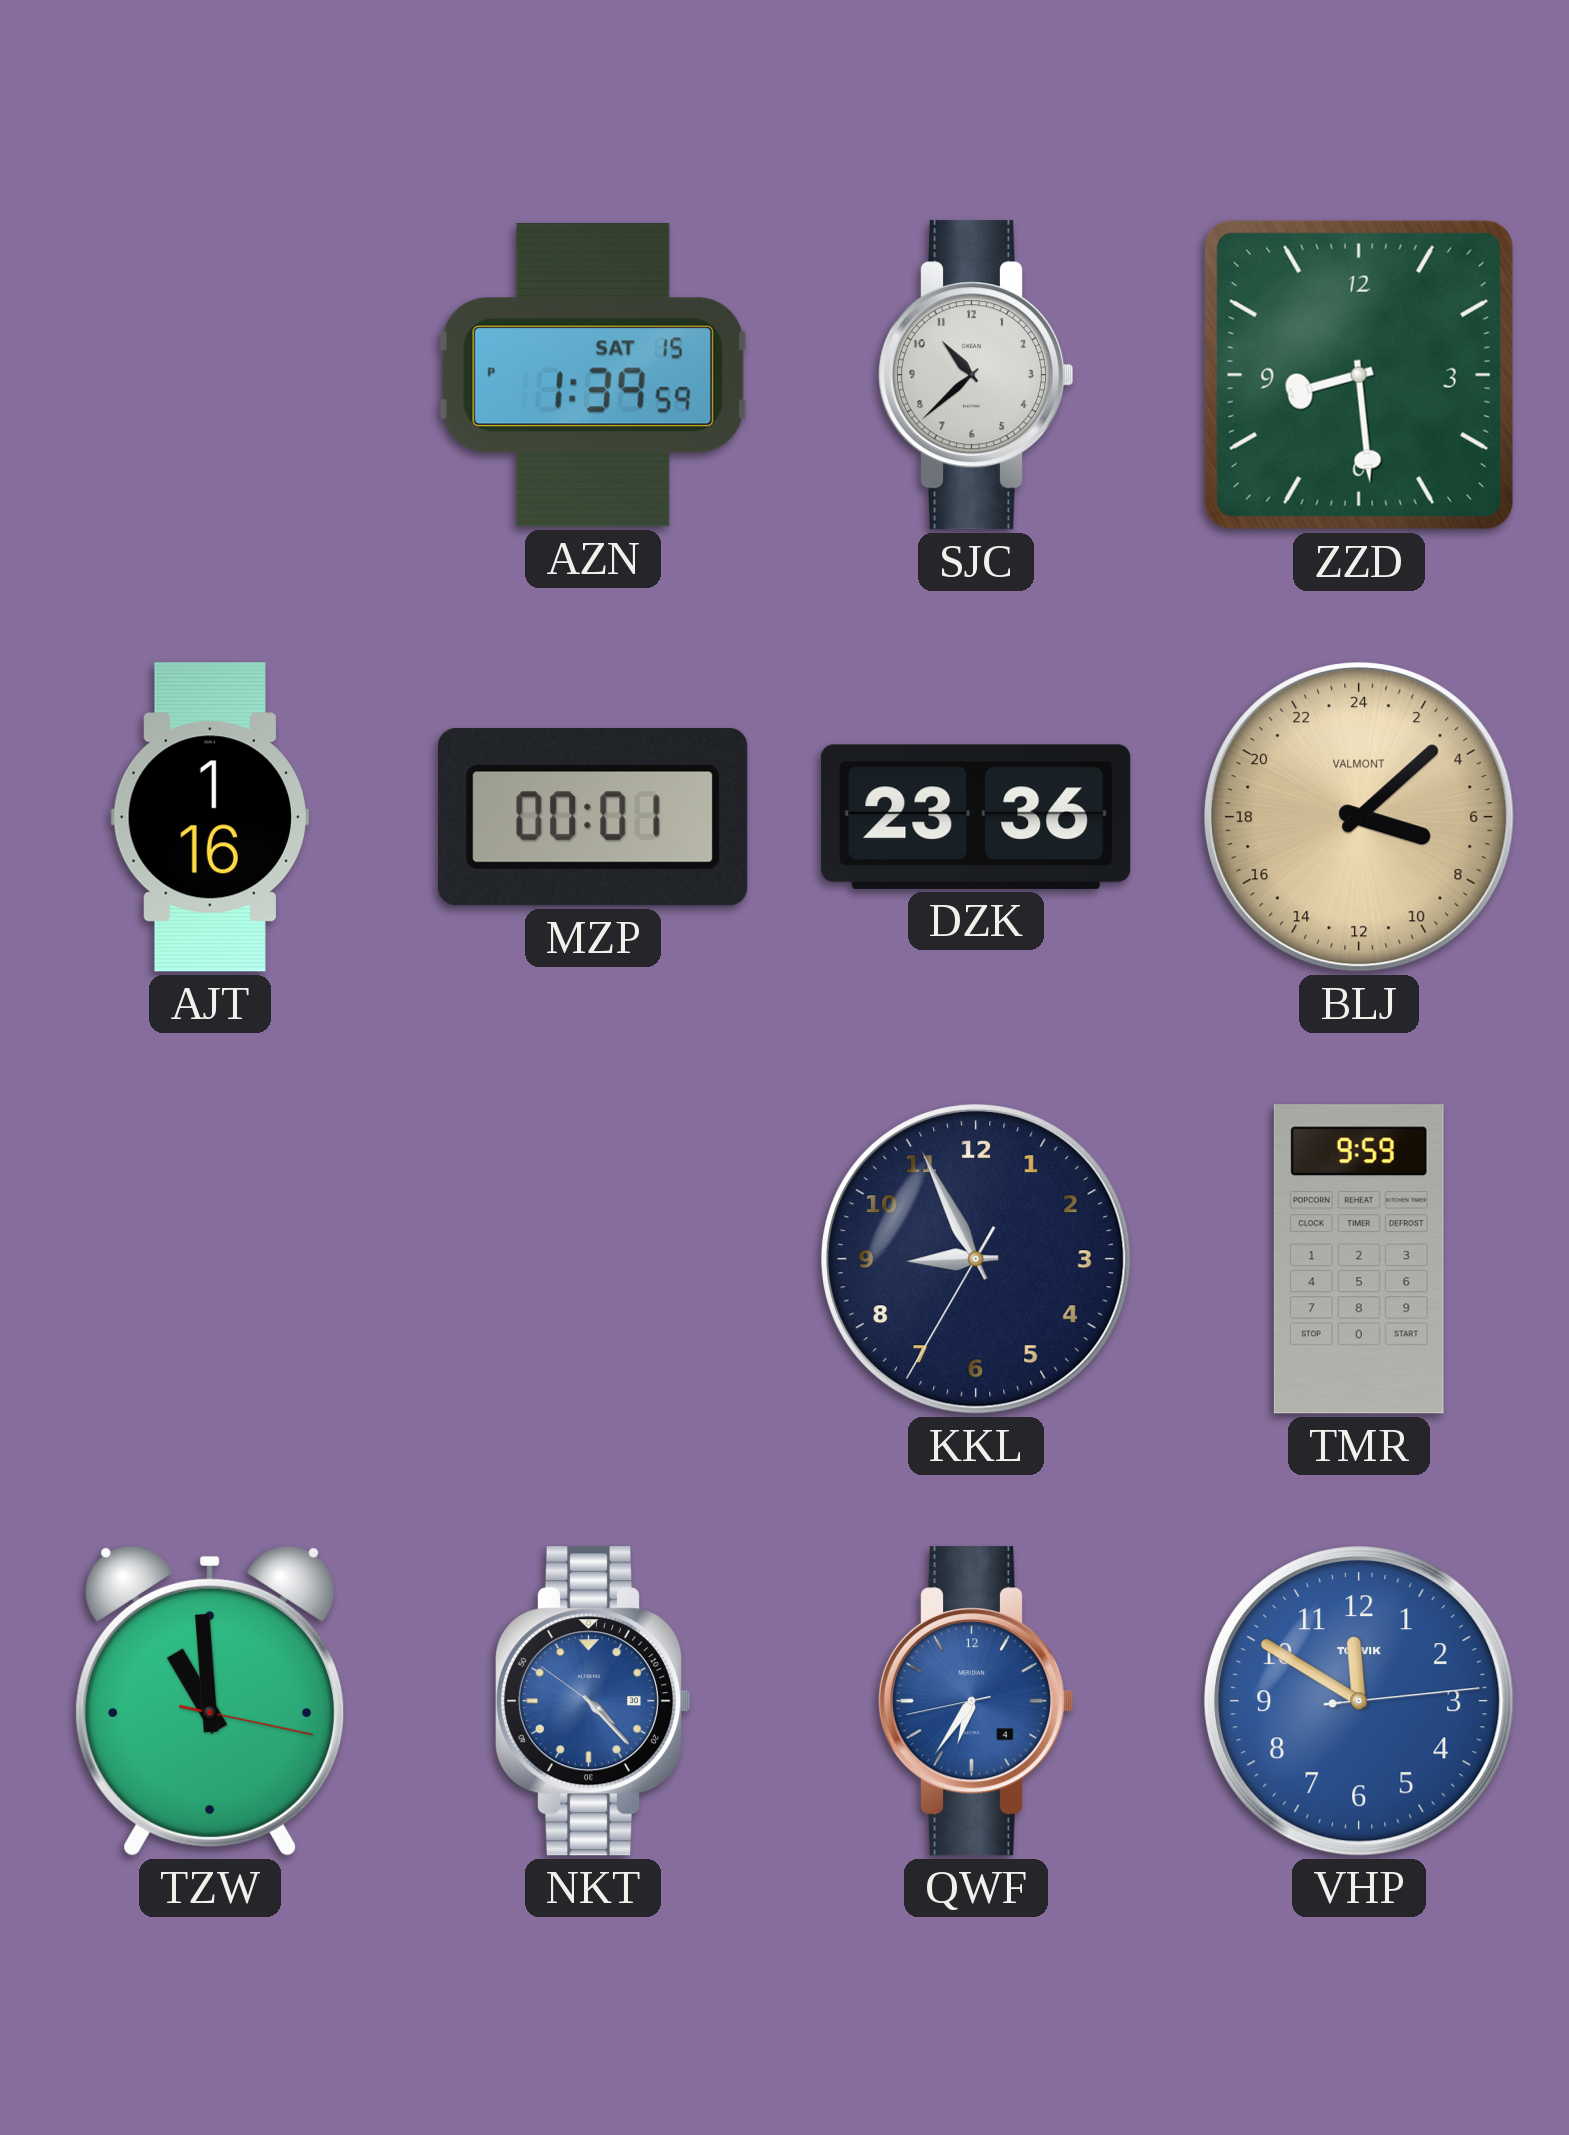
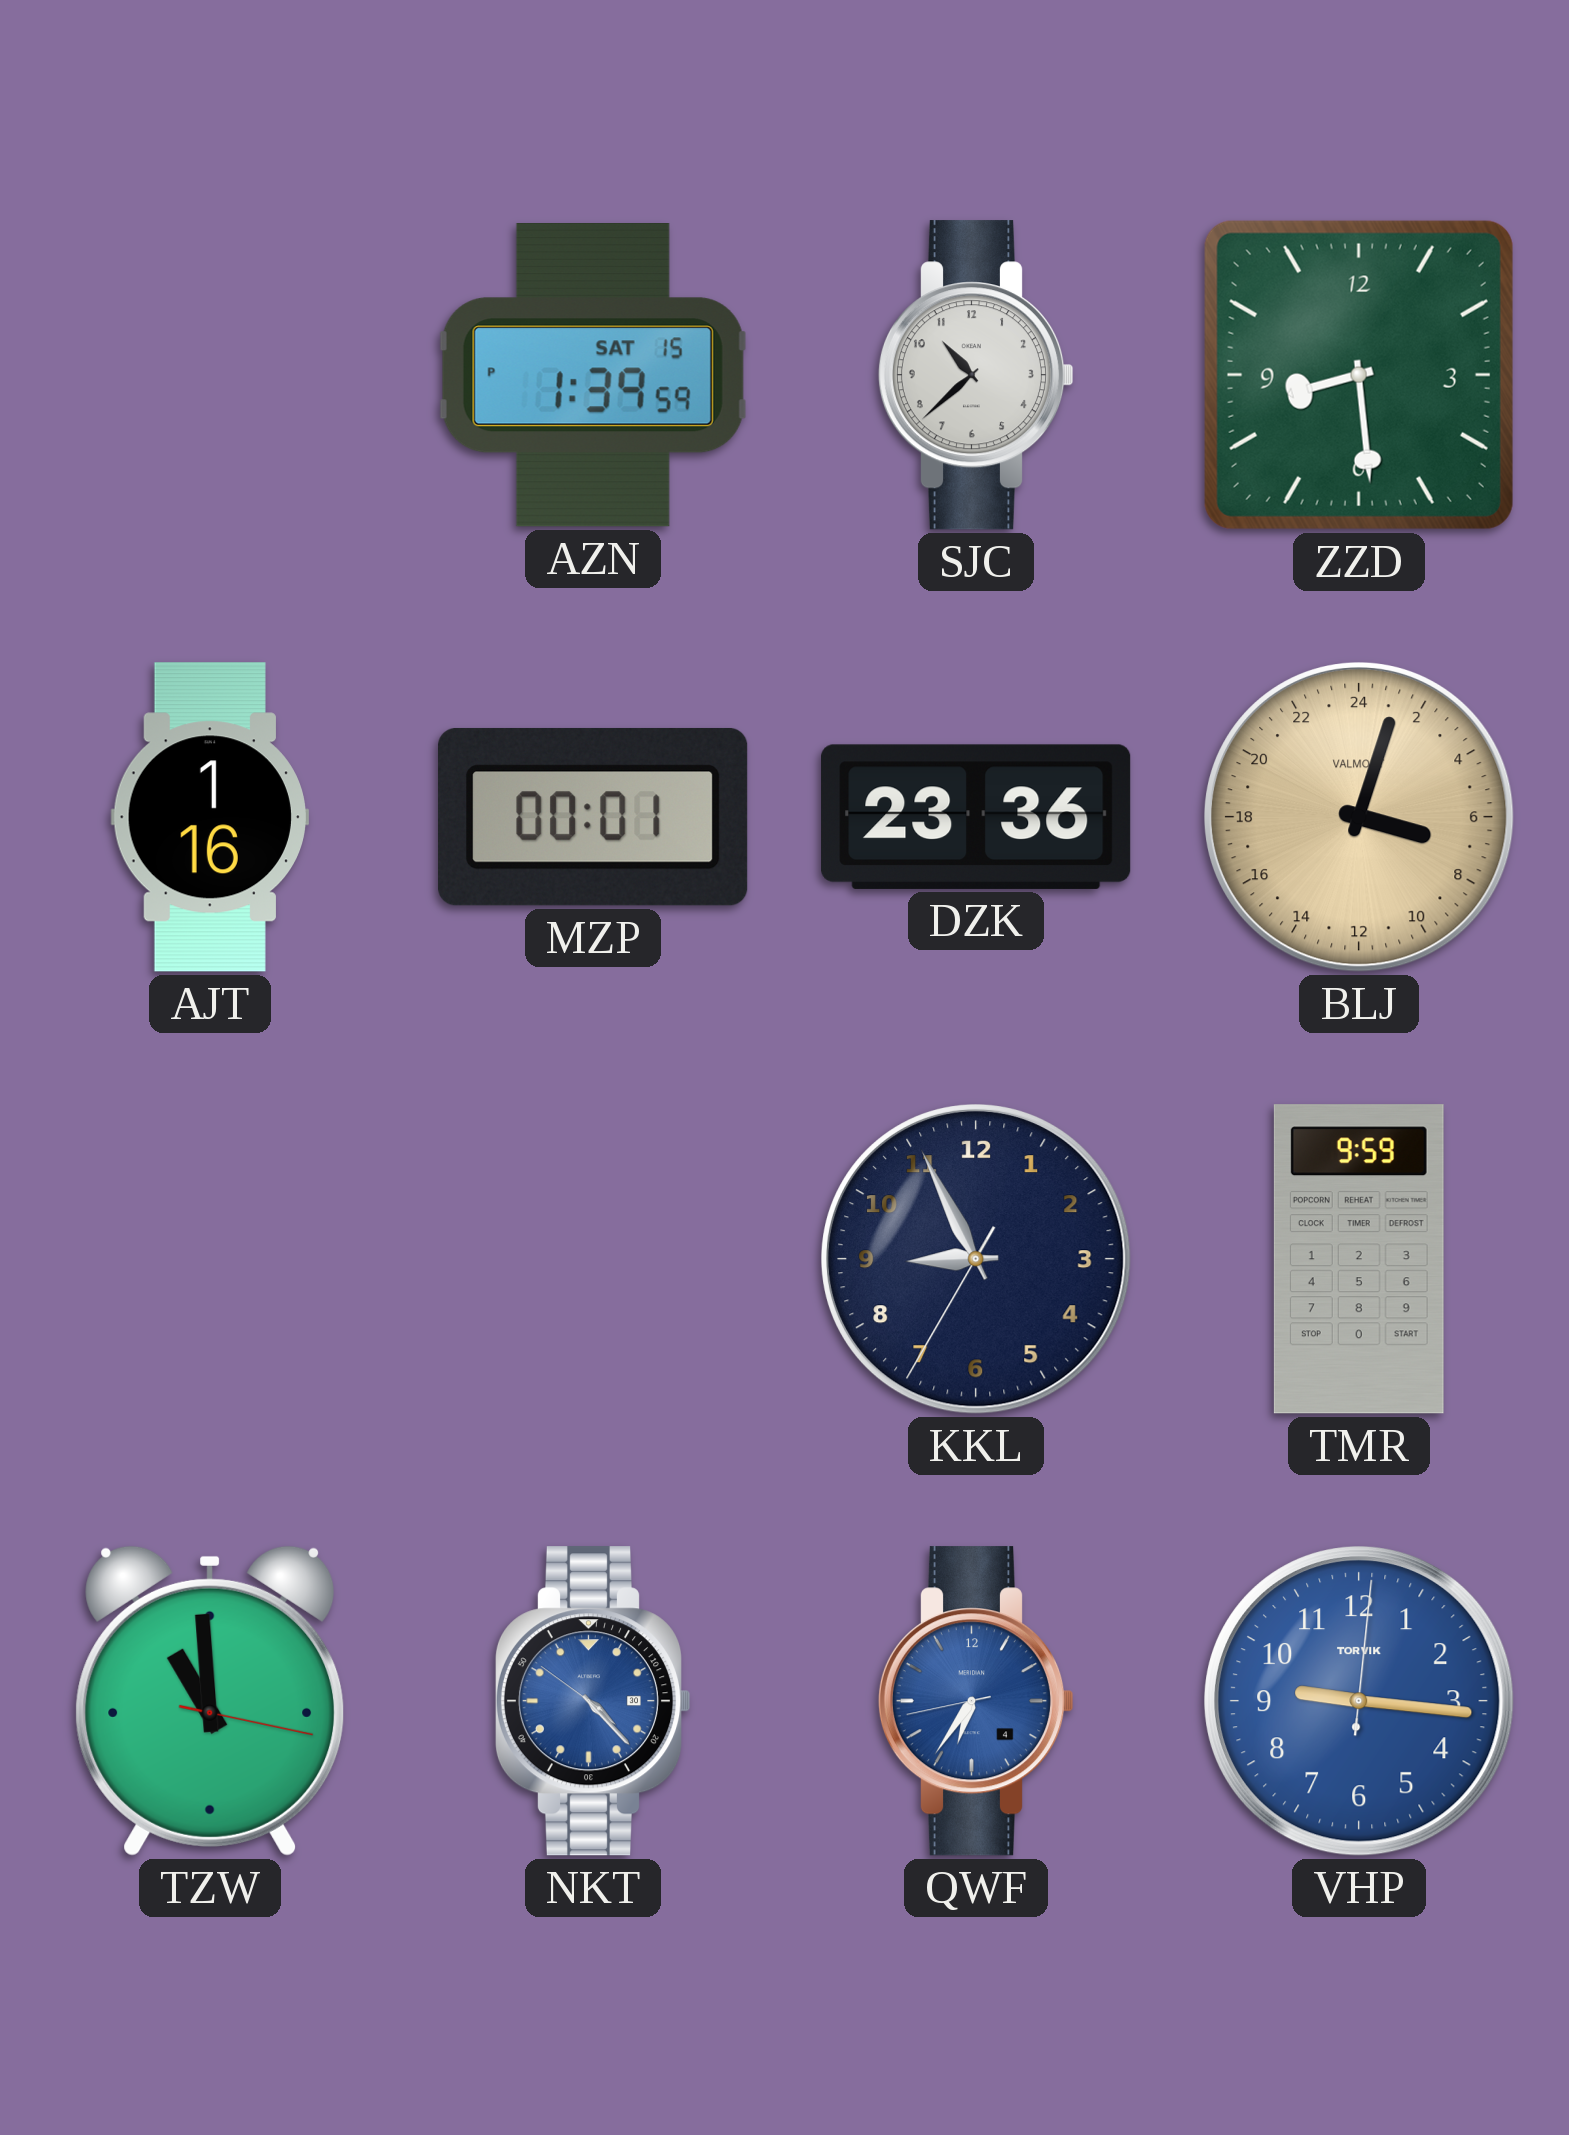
BLJ: 7:08 -> 7:03
VHP: 11:50 -> 9:16
